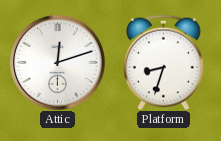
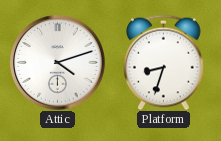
Attic: 12:12 -> 4:12
